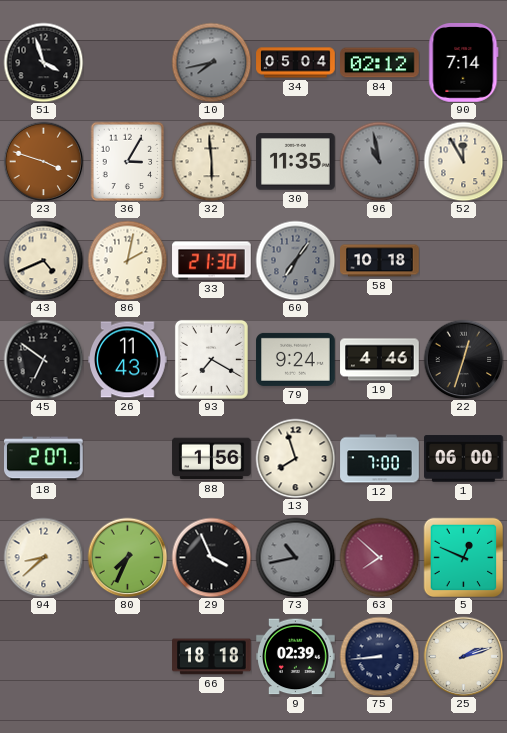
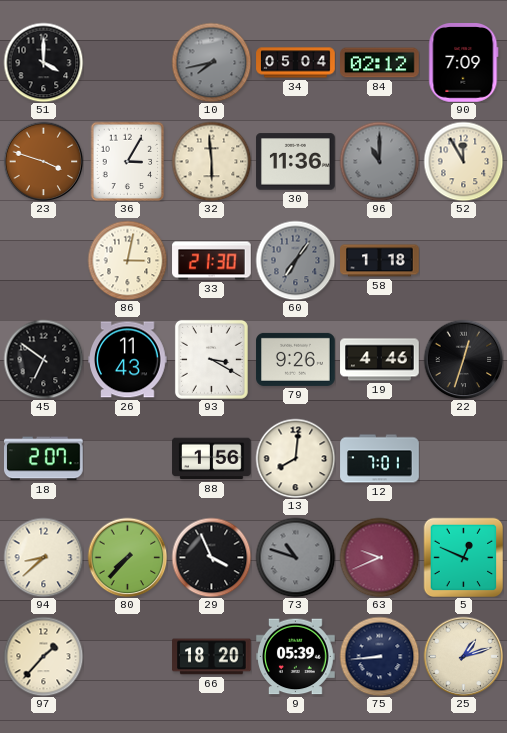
51: 3:57 -> 4:00
90: 7:14 -> 7:09
30: 11:35 -> 11:36
96: 10:58 -> 11:00
43: 4:41 -> none
86: 2:02 -> 3:02
58: 10:18 -> 1:18
93: 7:20 -> 3:20
79: 9:24 -> 9:26
13: 7:57 -> 8:01
12: 7:00 -> 7:01
1: 06:00 -> none
80: 7:34 -> 7:37
73: 10:43 -> 10:48
63: 7:52 -> 9:41
97: none -> 1:37
66: 18:18 -> 18:20
9: 02:39 -> 05:39
25: 2:12 -> 1:12
